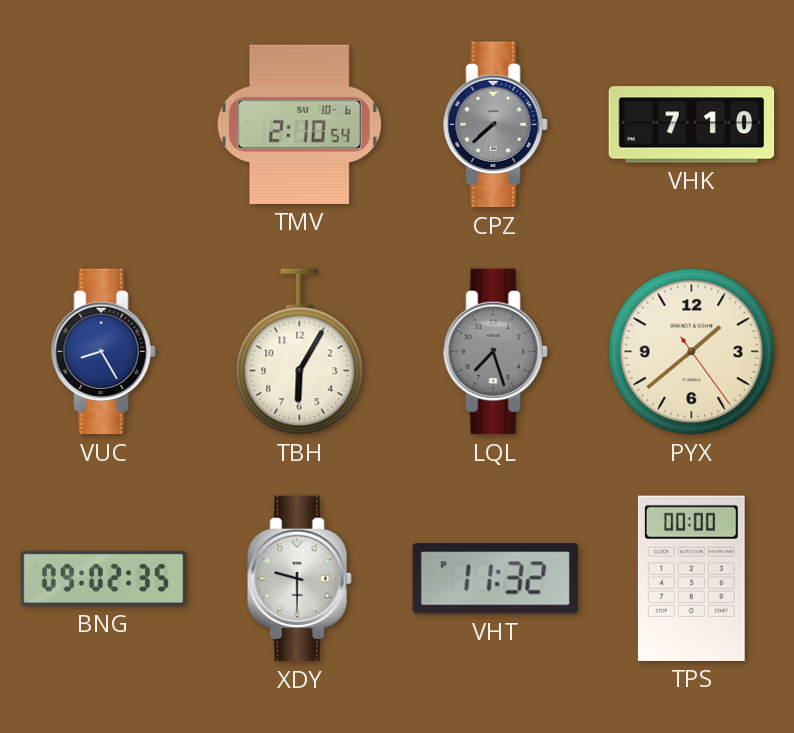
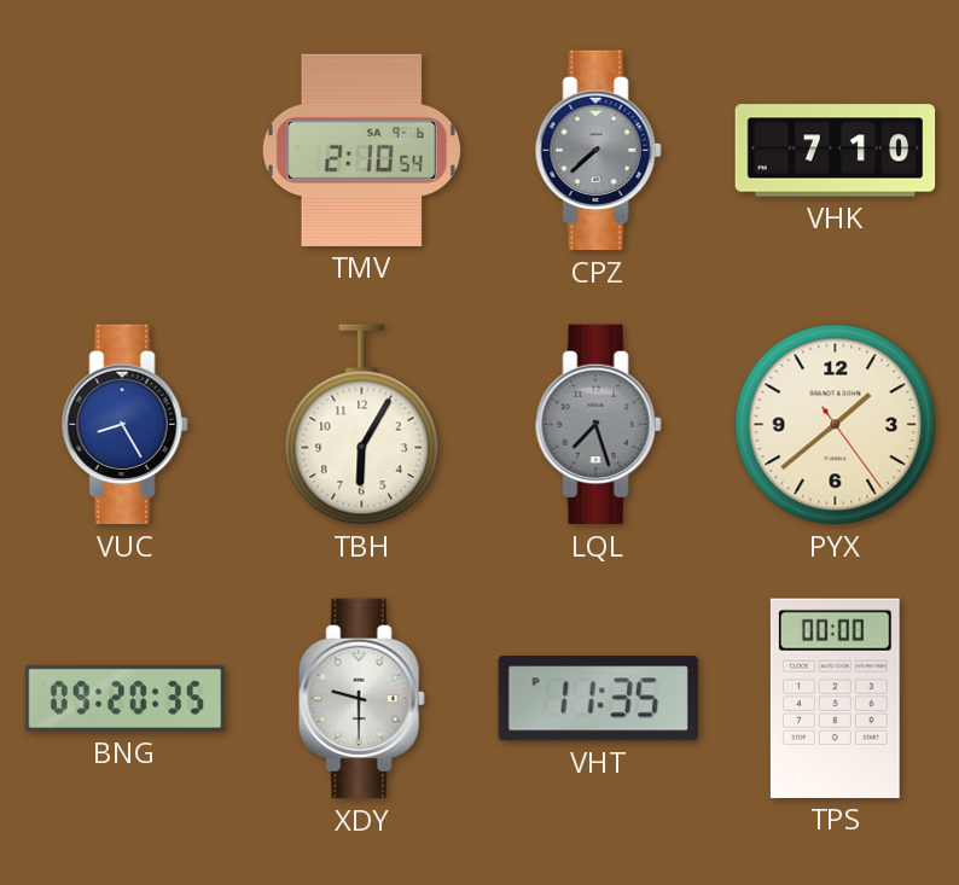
TMV date: SU 10-6 -> SA 9-6
BNG: 09:02 -> 09:20
VHT: 11:32 -> 11:35
